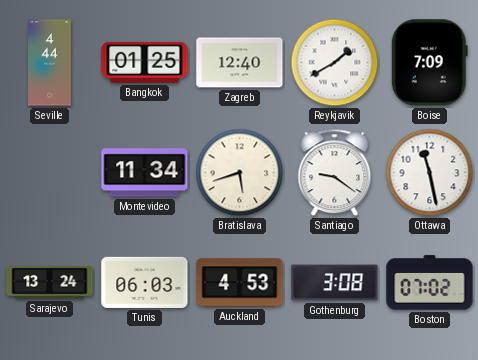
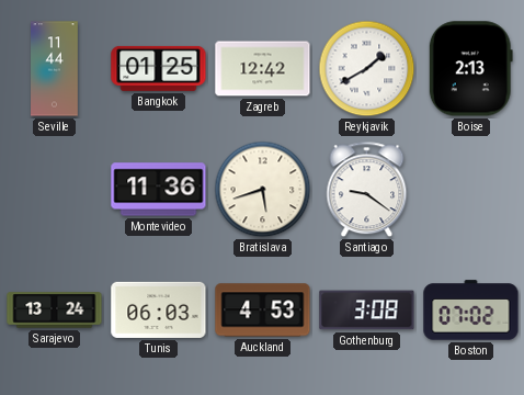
Seville: 4:44 -> 11:44
Zagreb: 12:40 -> 12:42
Boise: 7:09 -> 2:13
Montevideo: 11:34 -> 11:36
Ottawa: 11:28 -> none
